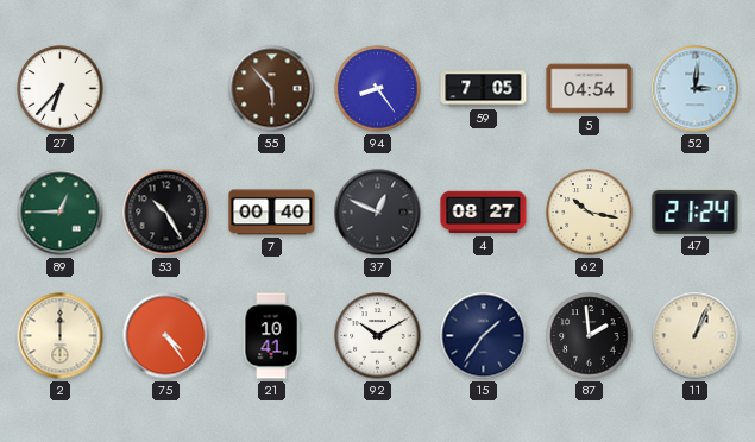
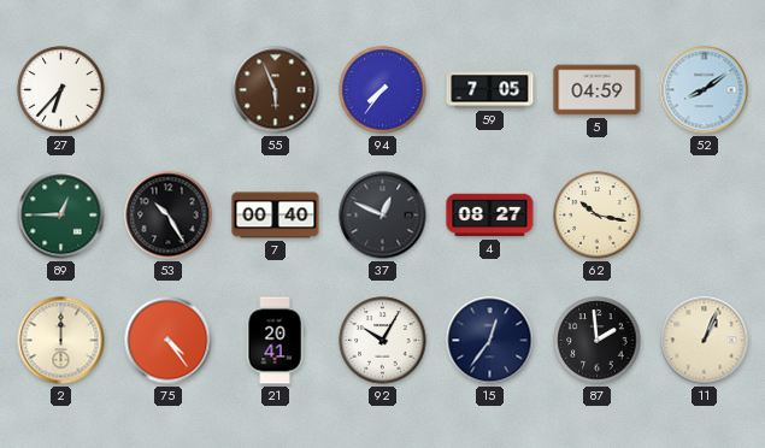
55: 5:53 -> 5:56
94: 8:24 -> 7:36
5: 04:54 -> 04:59
52: 3:01 -> 8:09
47: 21:24 -> none
21: 10:41 -> 20:41
92: 10:10 -> 10:05
15: 1:36 -> 12:36
